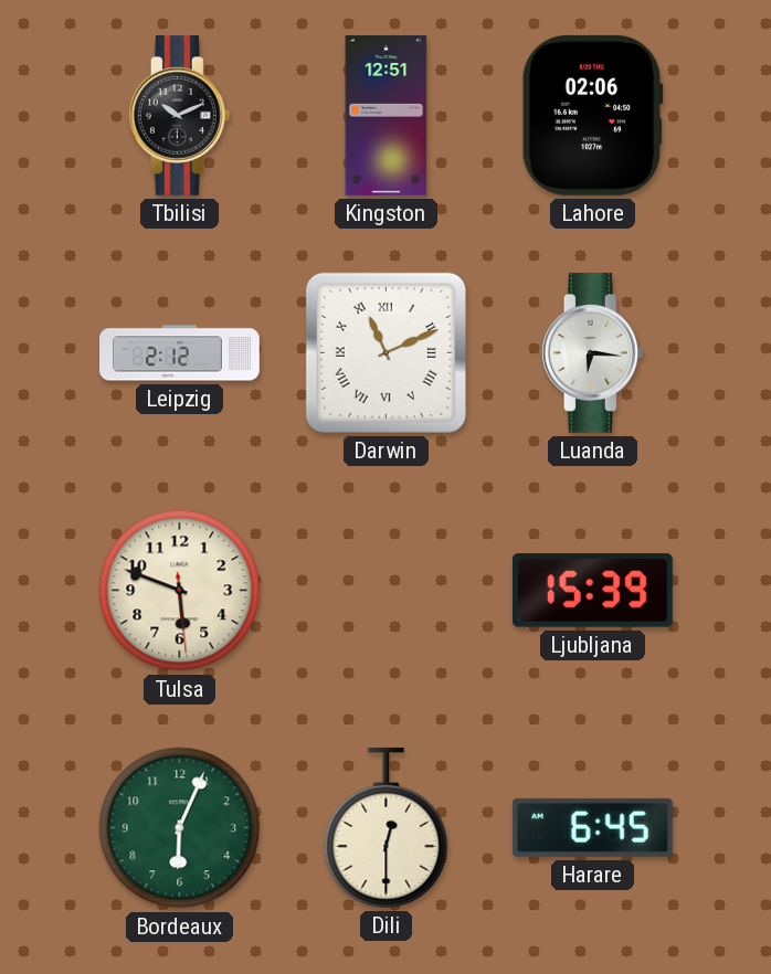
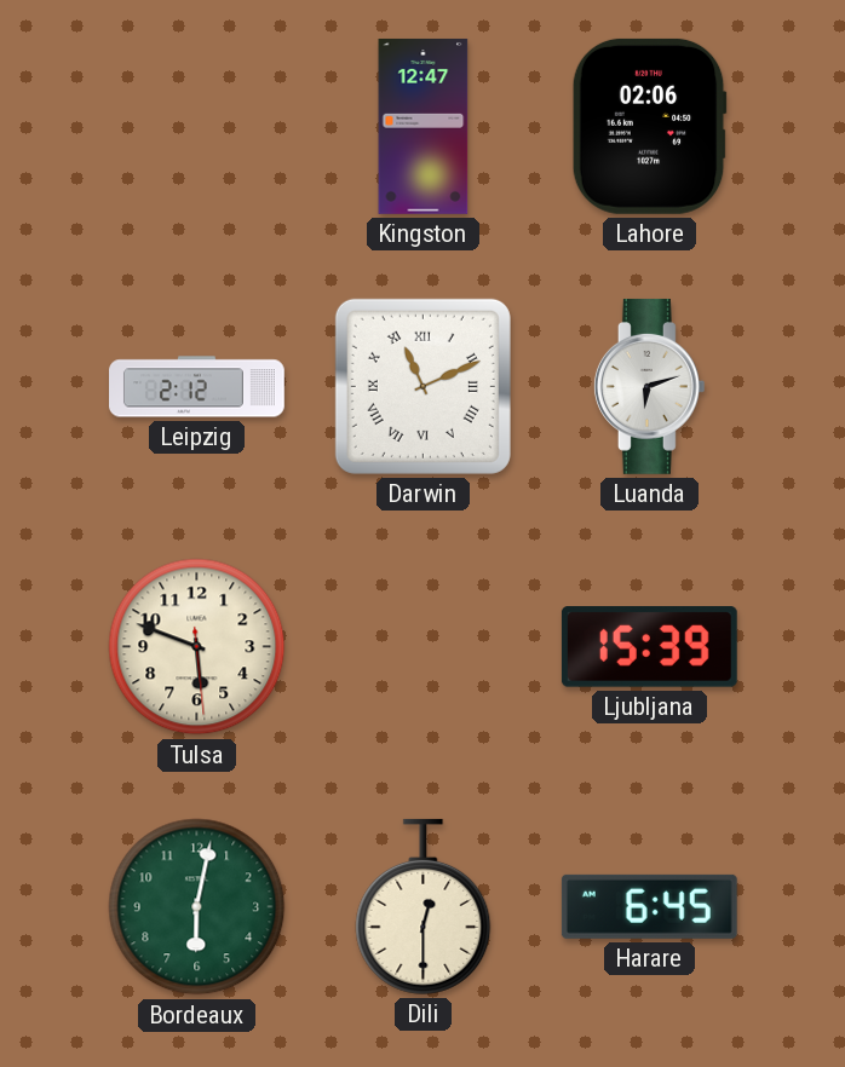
Tbilisi: 10:11 -> none
Kingston: 12:51 -> 12:47
Luanda: 6:16 -> 6:12
Bordeaux: 6:04 -> 6:02
